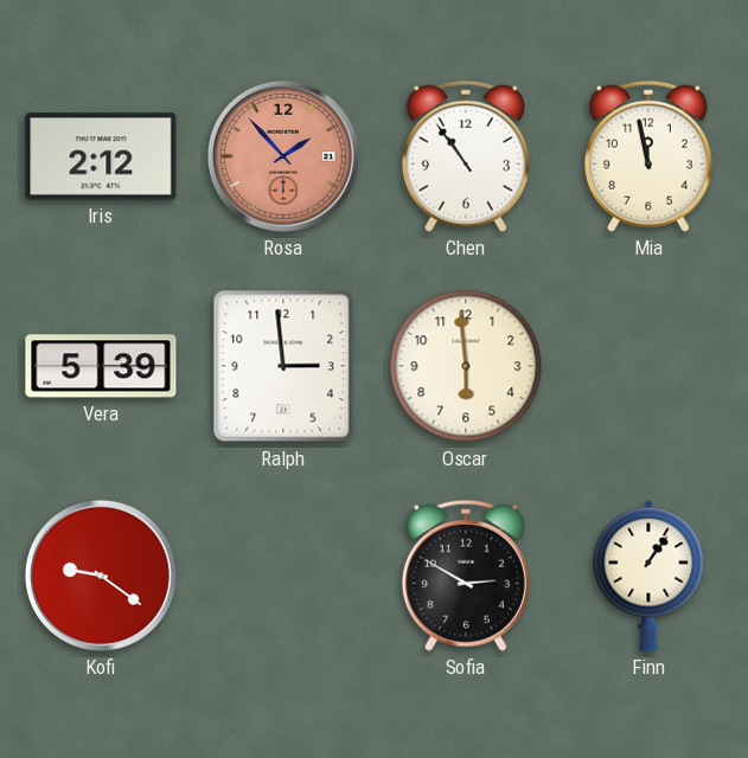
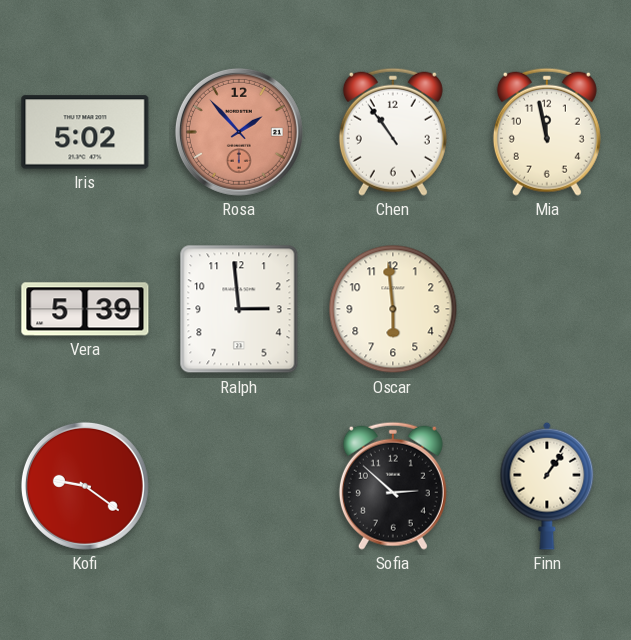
Iris: 2:12 -> 5:02
Sofia: 2:50 -> 2:52
